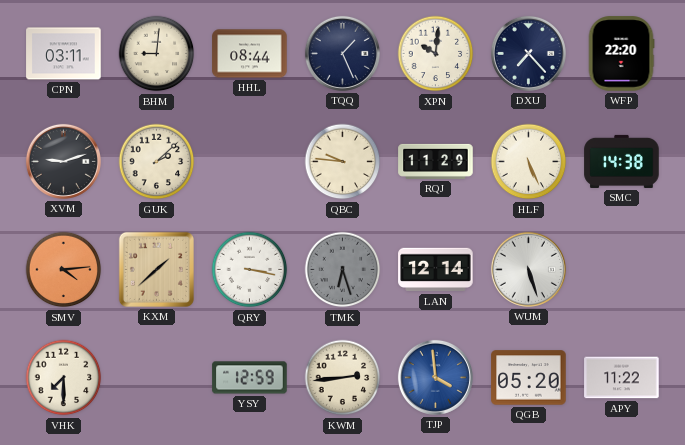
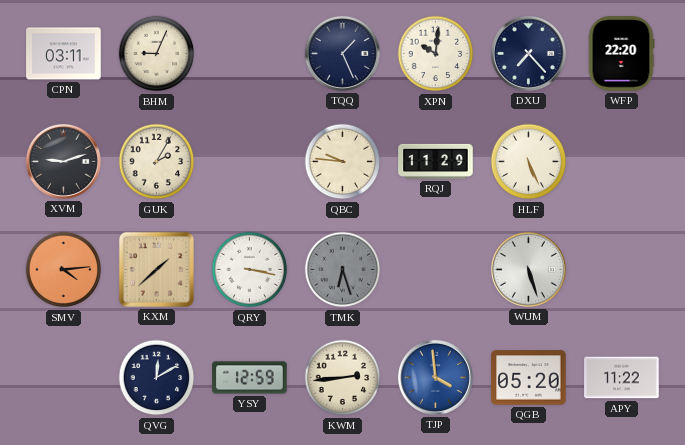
BHM: 9:01 -> 9:04
HHL: 08:44 -> none
GUK: 2:08 -> 2:05
SMC: 14:38 -> none
LAN: 12:14 -> none
VHK: 7:30 -> none
QVG: none -> 12:10
